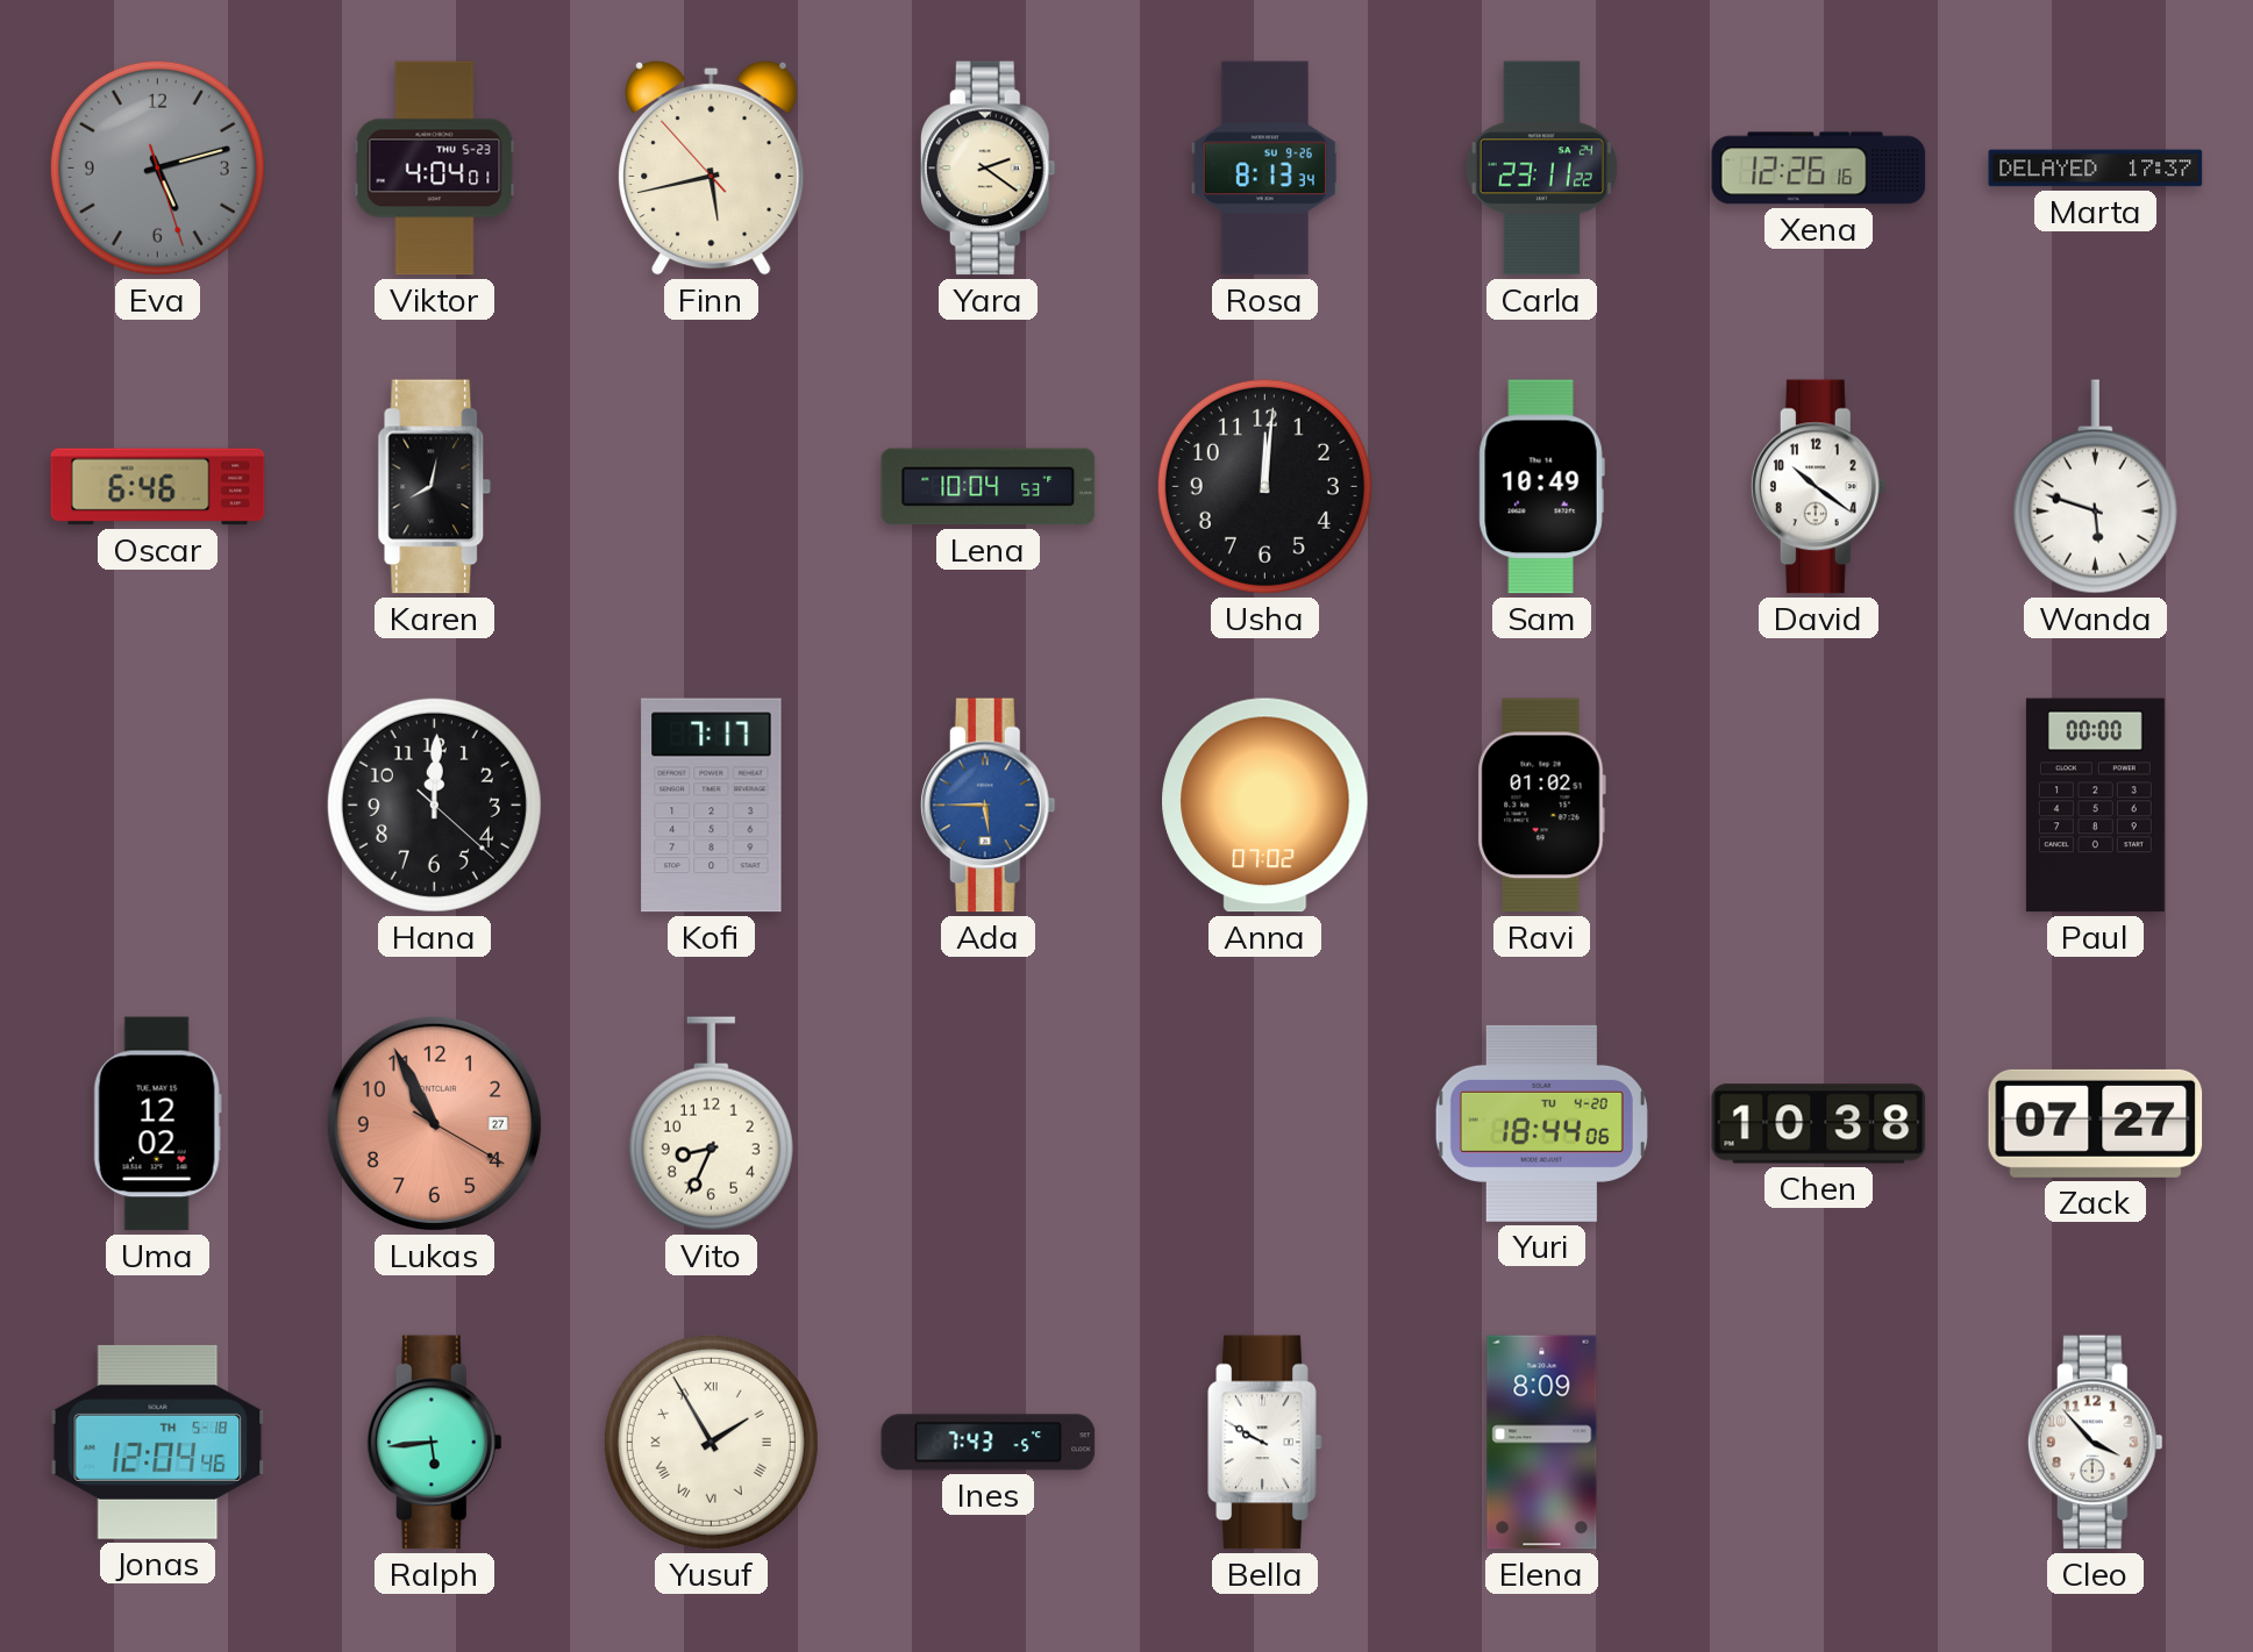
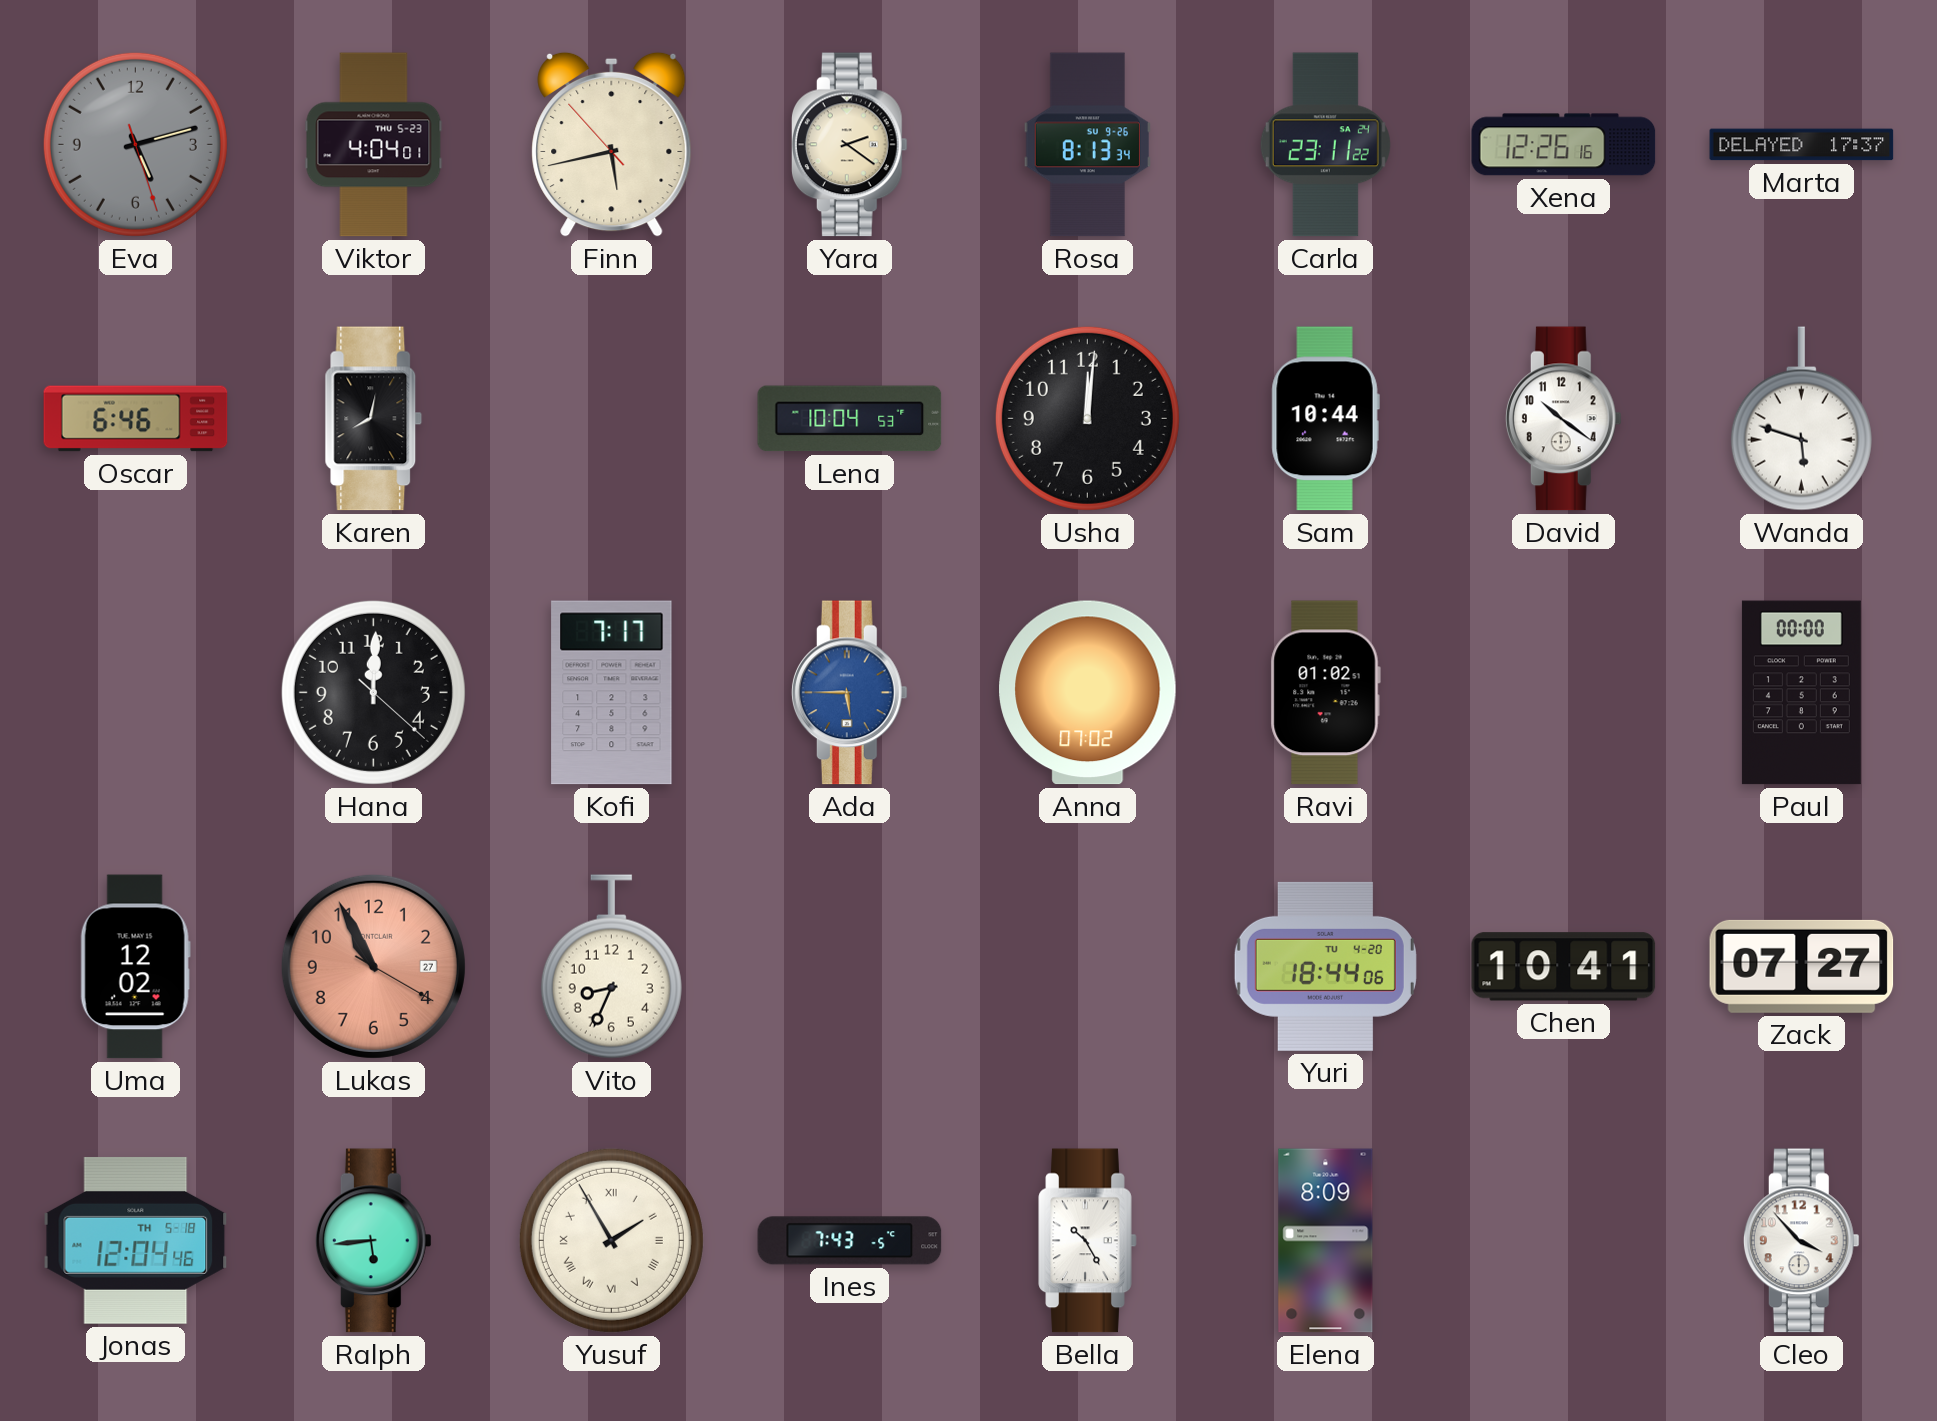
Sam: 10:49 -> 10:44
Chen: 10:38 -> 10:41
Bella: 9:50 -> 10:25
